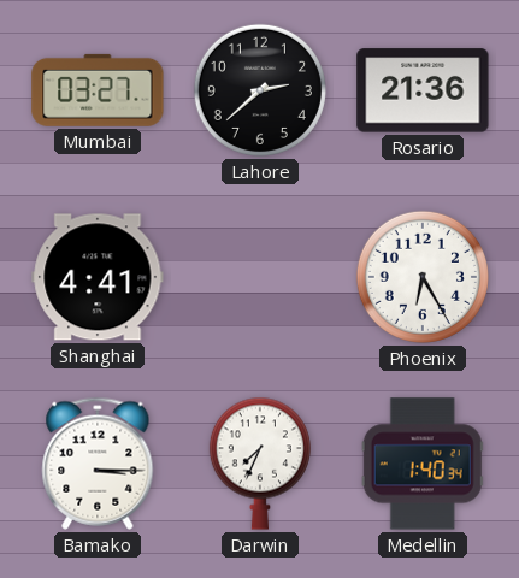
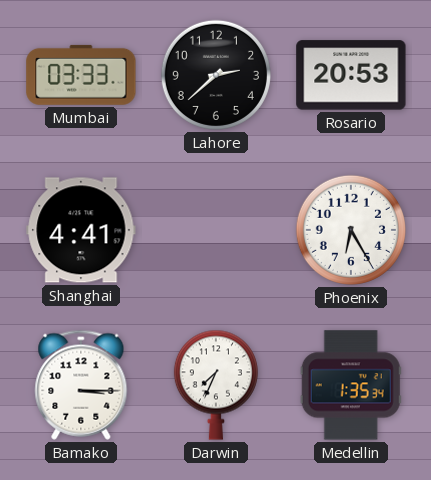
Mumbai: 03:27 -> 03:33
Rosario: 21:36 -> 20:53
Medellin: 1:40 -> 1:35
